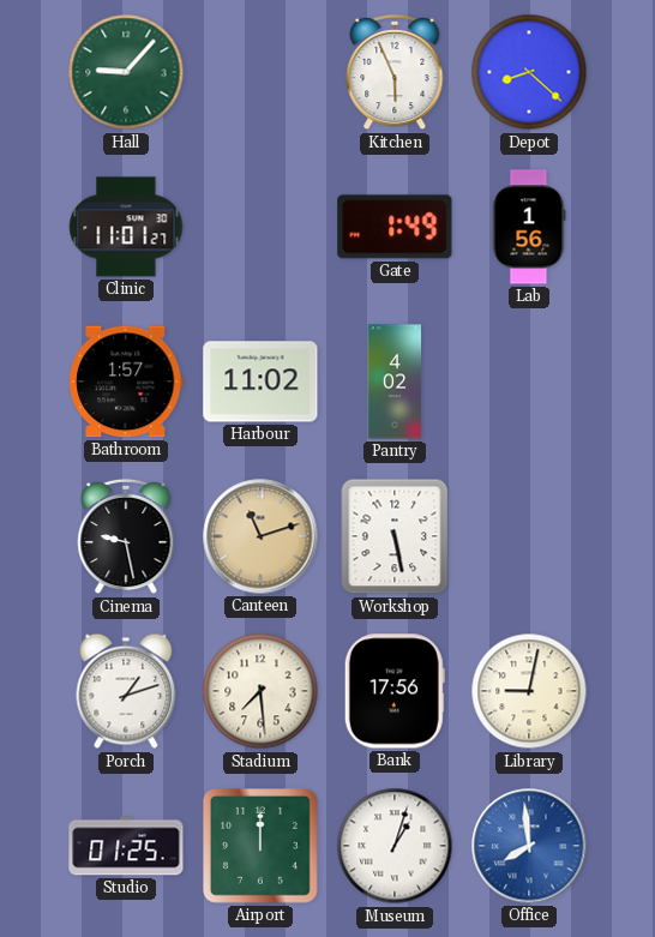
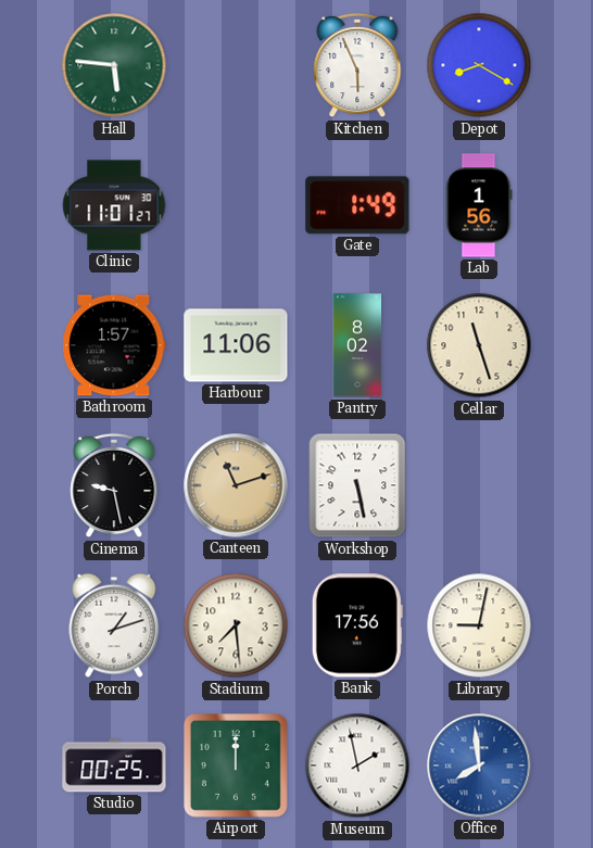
Hall: 9:07 -> 5:46
Depot: 8:22 -> 8:20
Harbour: 11:02 -> 11:06
Pantry: 4:02 -> 8:02
Cellar: none -> 11:27
Studio: 01:25 -> 00:25
Museum: 1:03 -> 1:58
